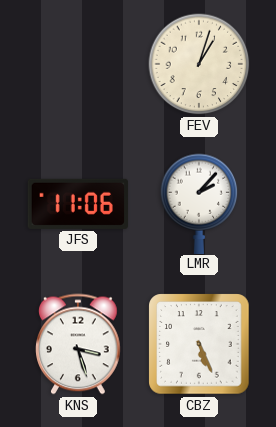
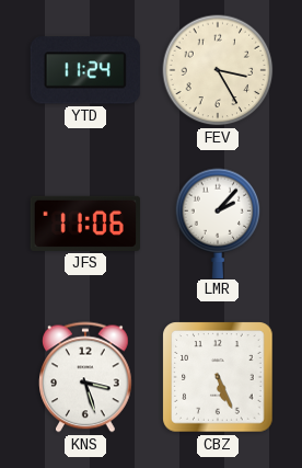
YTD: none -> 11:24
FEV: 1:03 -> 3:25
